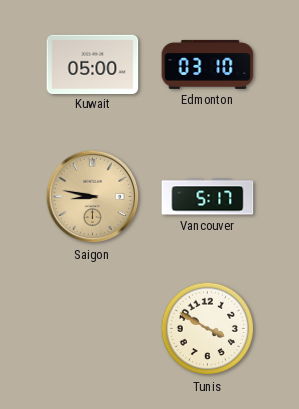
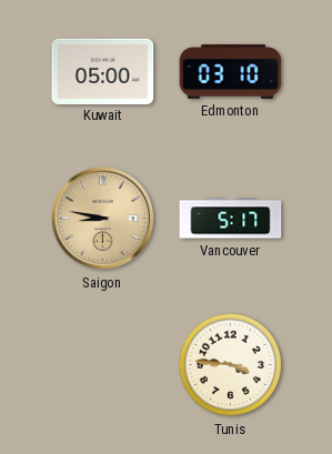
Tunis: 3:50 -> 3:46
